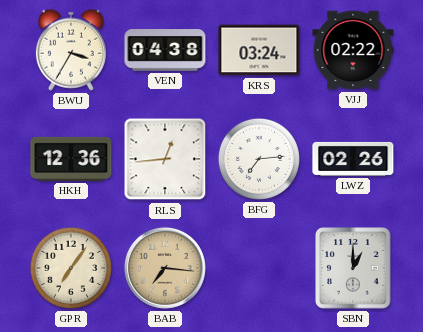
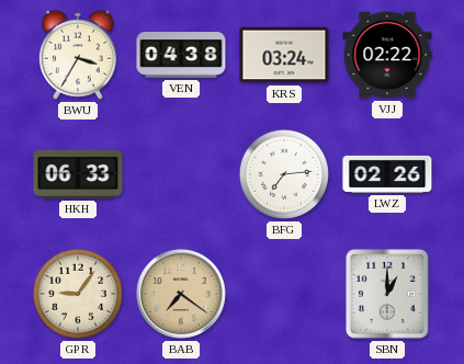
HKH: 12:36 -> 06:33
RLS: 12:44 -> none
GPR: 7:06 -> 9:06
BAB: 7:16 -> 7:21
